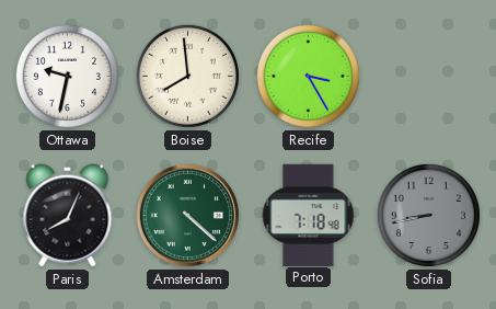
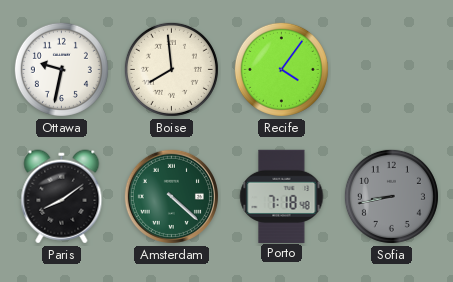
Recife: 3:25 -> 4:06
Paris: 8:04 -> 8:09
